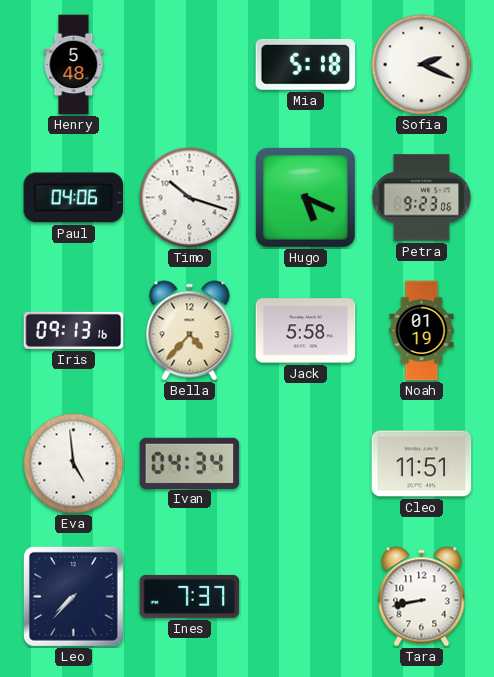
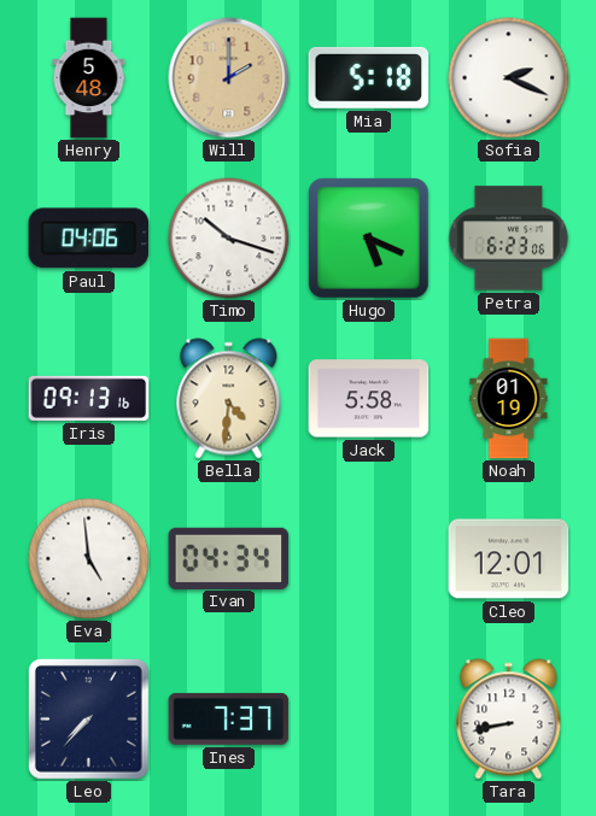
Will: none -> 2:00
Petra: 9:23 -> 6:23
Bella: 4:37 -> 4:31
Cleo: 11:51 -> 12:01
